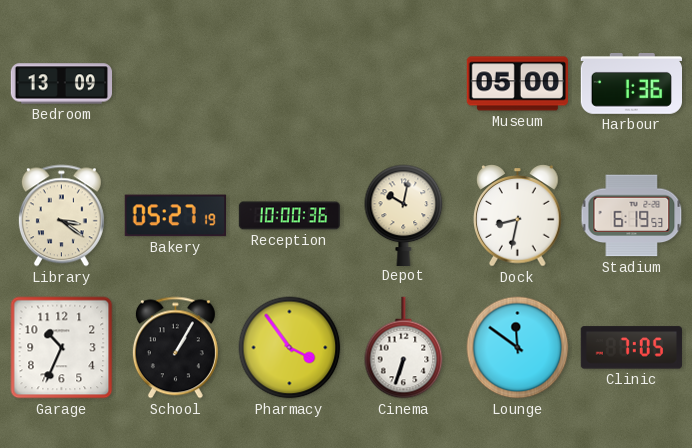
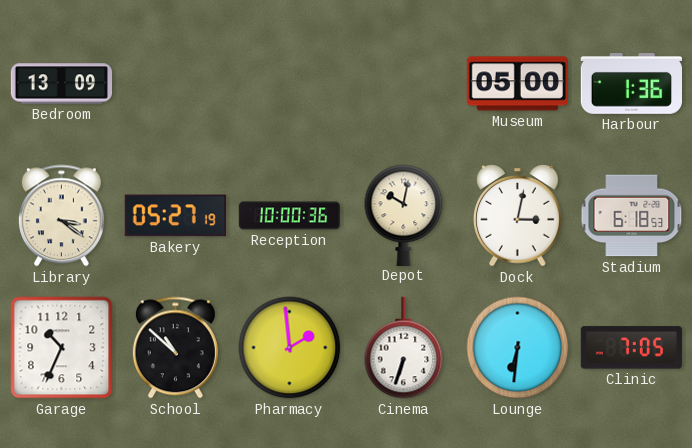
Dock: 8:32 -> 3:02
Stadium: 6:19 -> 6:18
School: 1:05 -> 10:52
Pharmacy: 3:54 -> 1:59
Lounge: 11:51 -> 6:31
